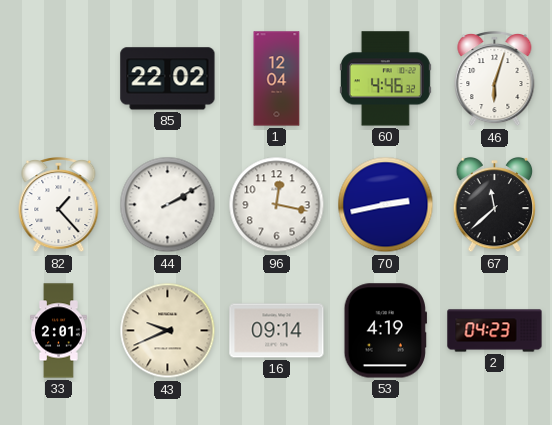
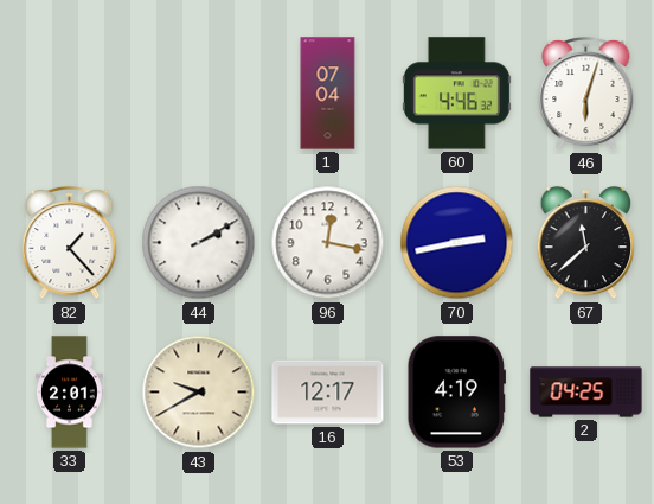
85: 22:02 -> none
1: 12:04 -> 07:04
43: 9:41 -> 9:40
16: 09:14 -> 12:17
2: 04:23 -> 04:25
